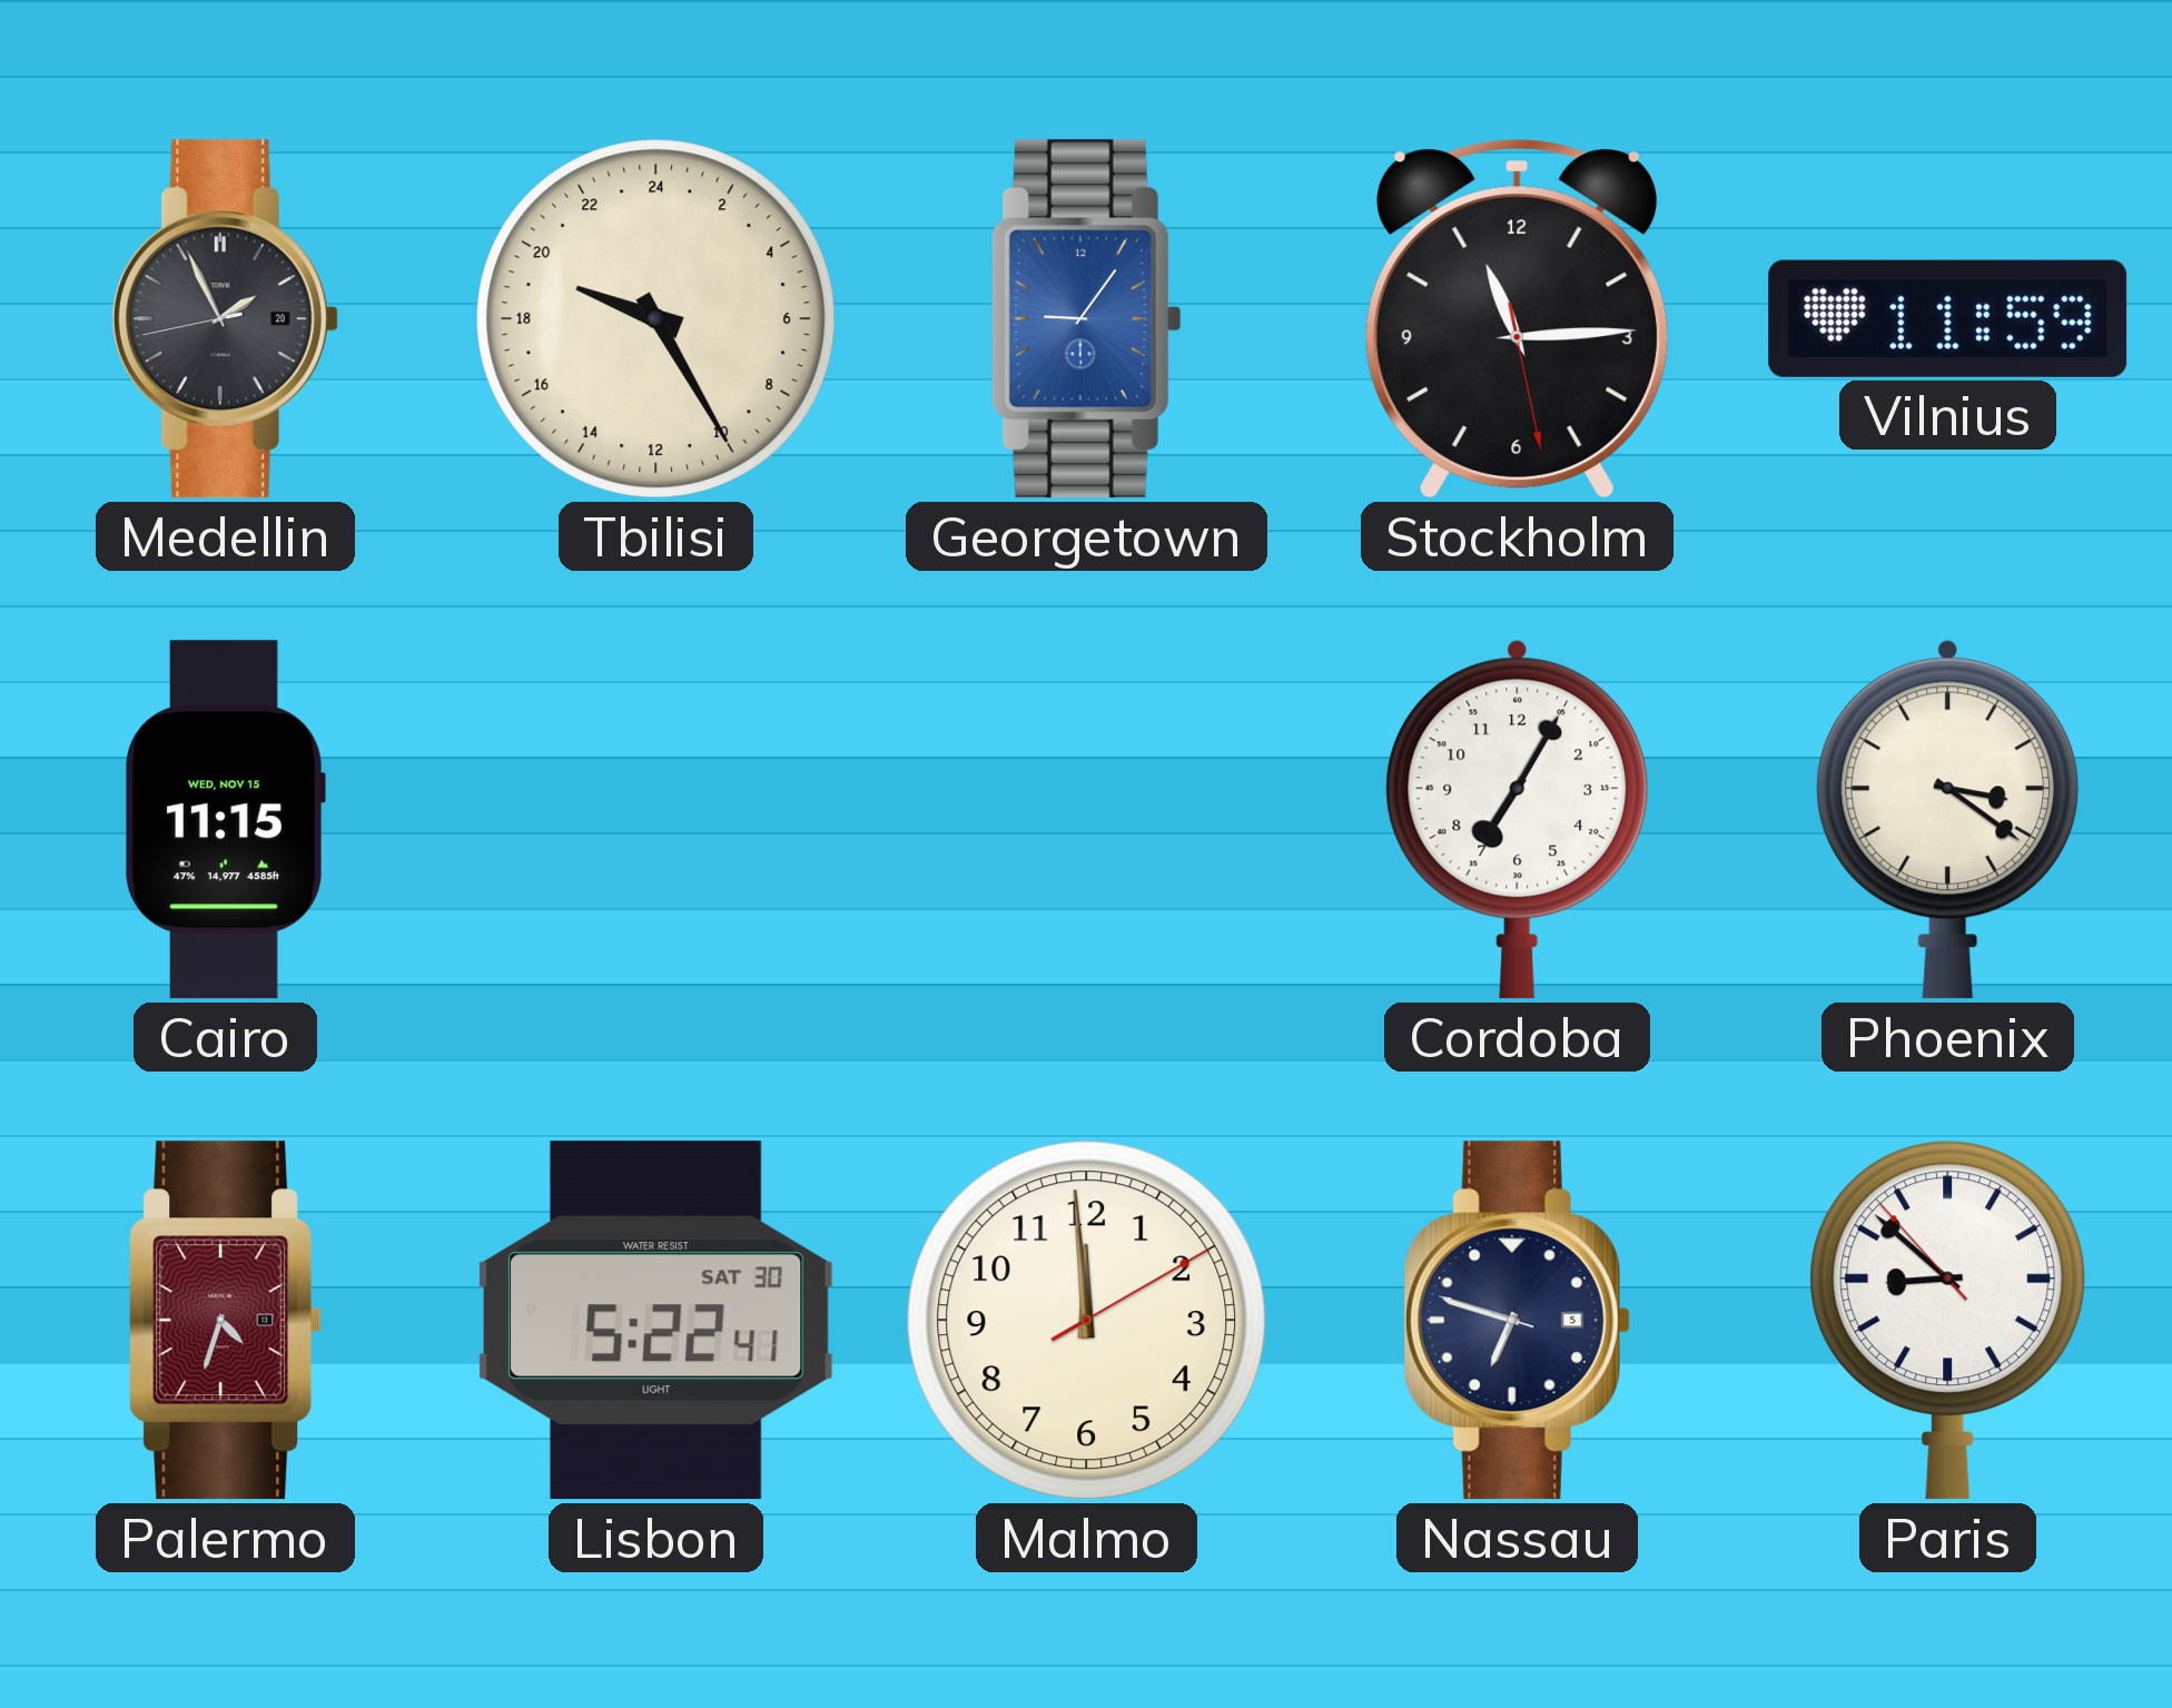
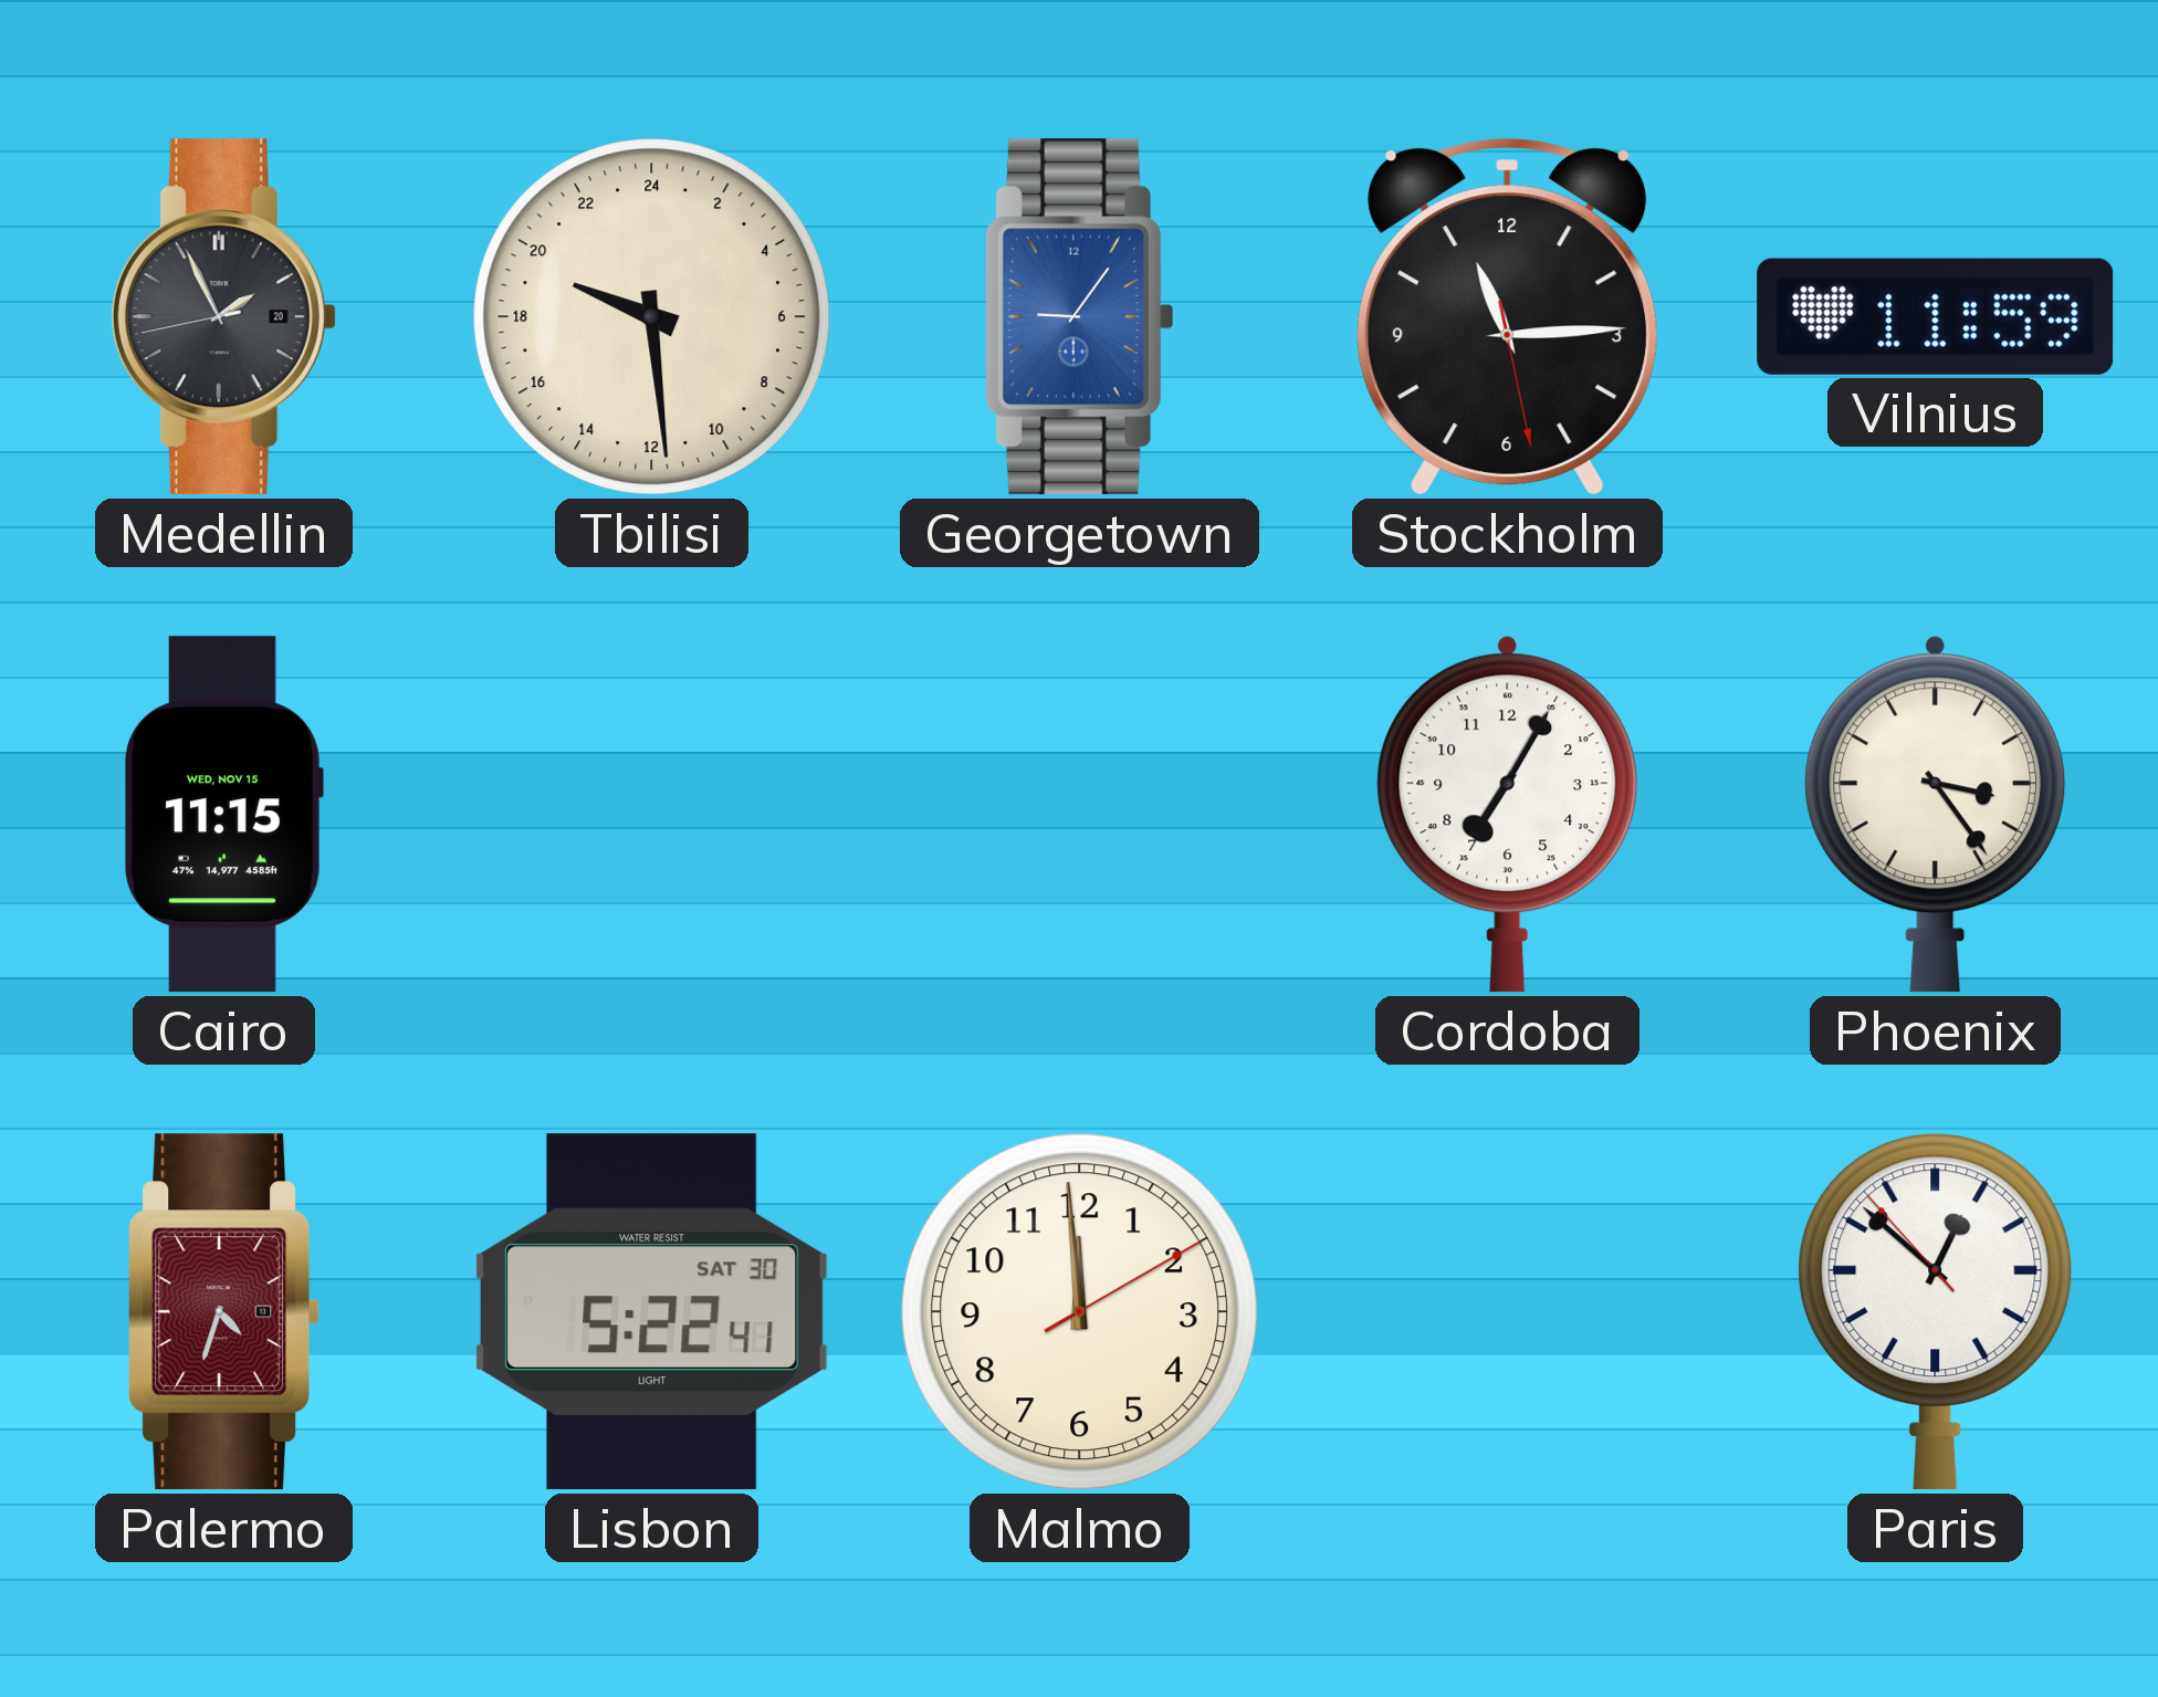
Tbilisi: 19:25 -> 19:29
Phoenix: 3:21 -> 3:24
Nassau: 6:47 -> none
Paris: 8:51 -> 12:51
